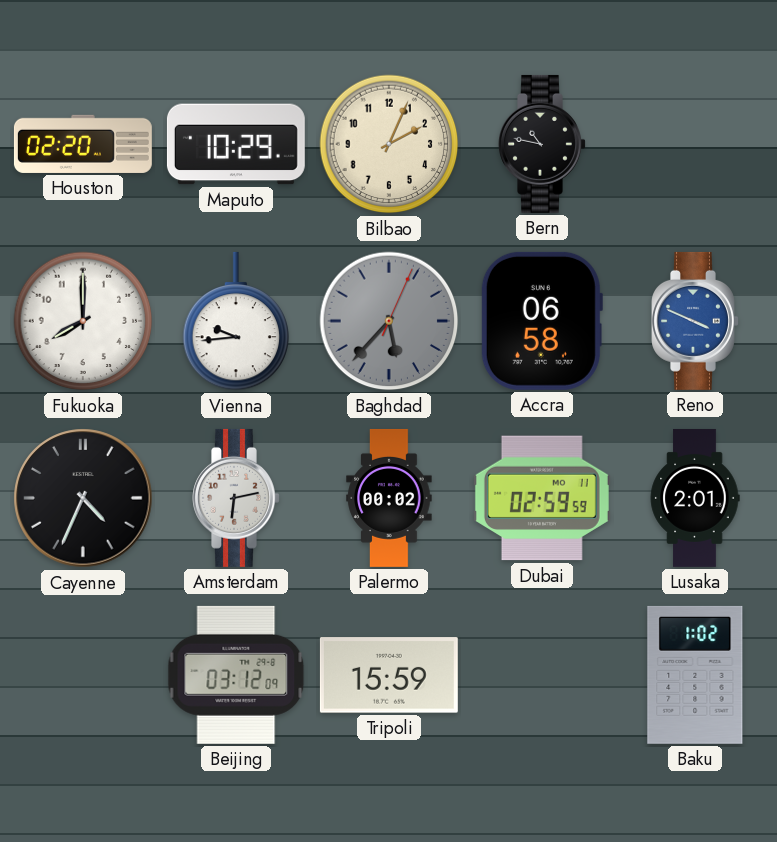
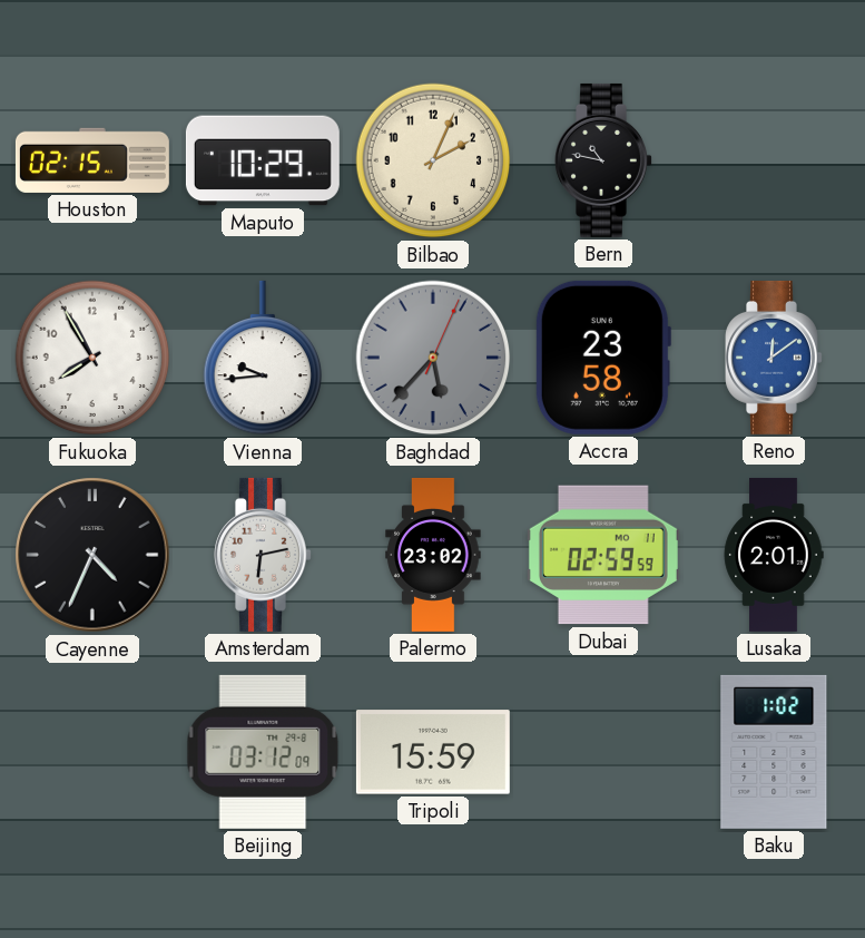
Houston: 02:20 -> 02:15
Fukuoka: 8:00 -> 7:55
Accra: 06:58 -> 23:58
Reno: 3:49 -> 12:09
Palermo: 00:02 -> 23:02
